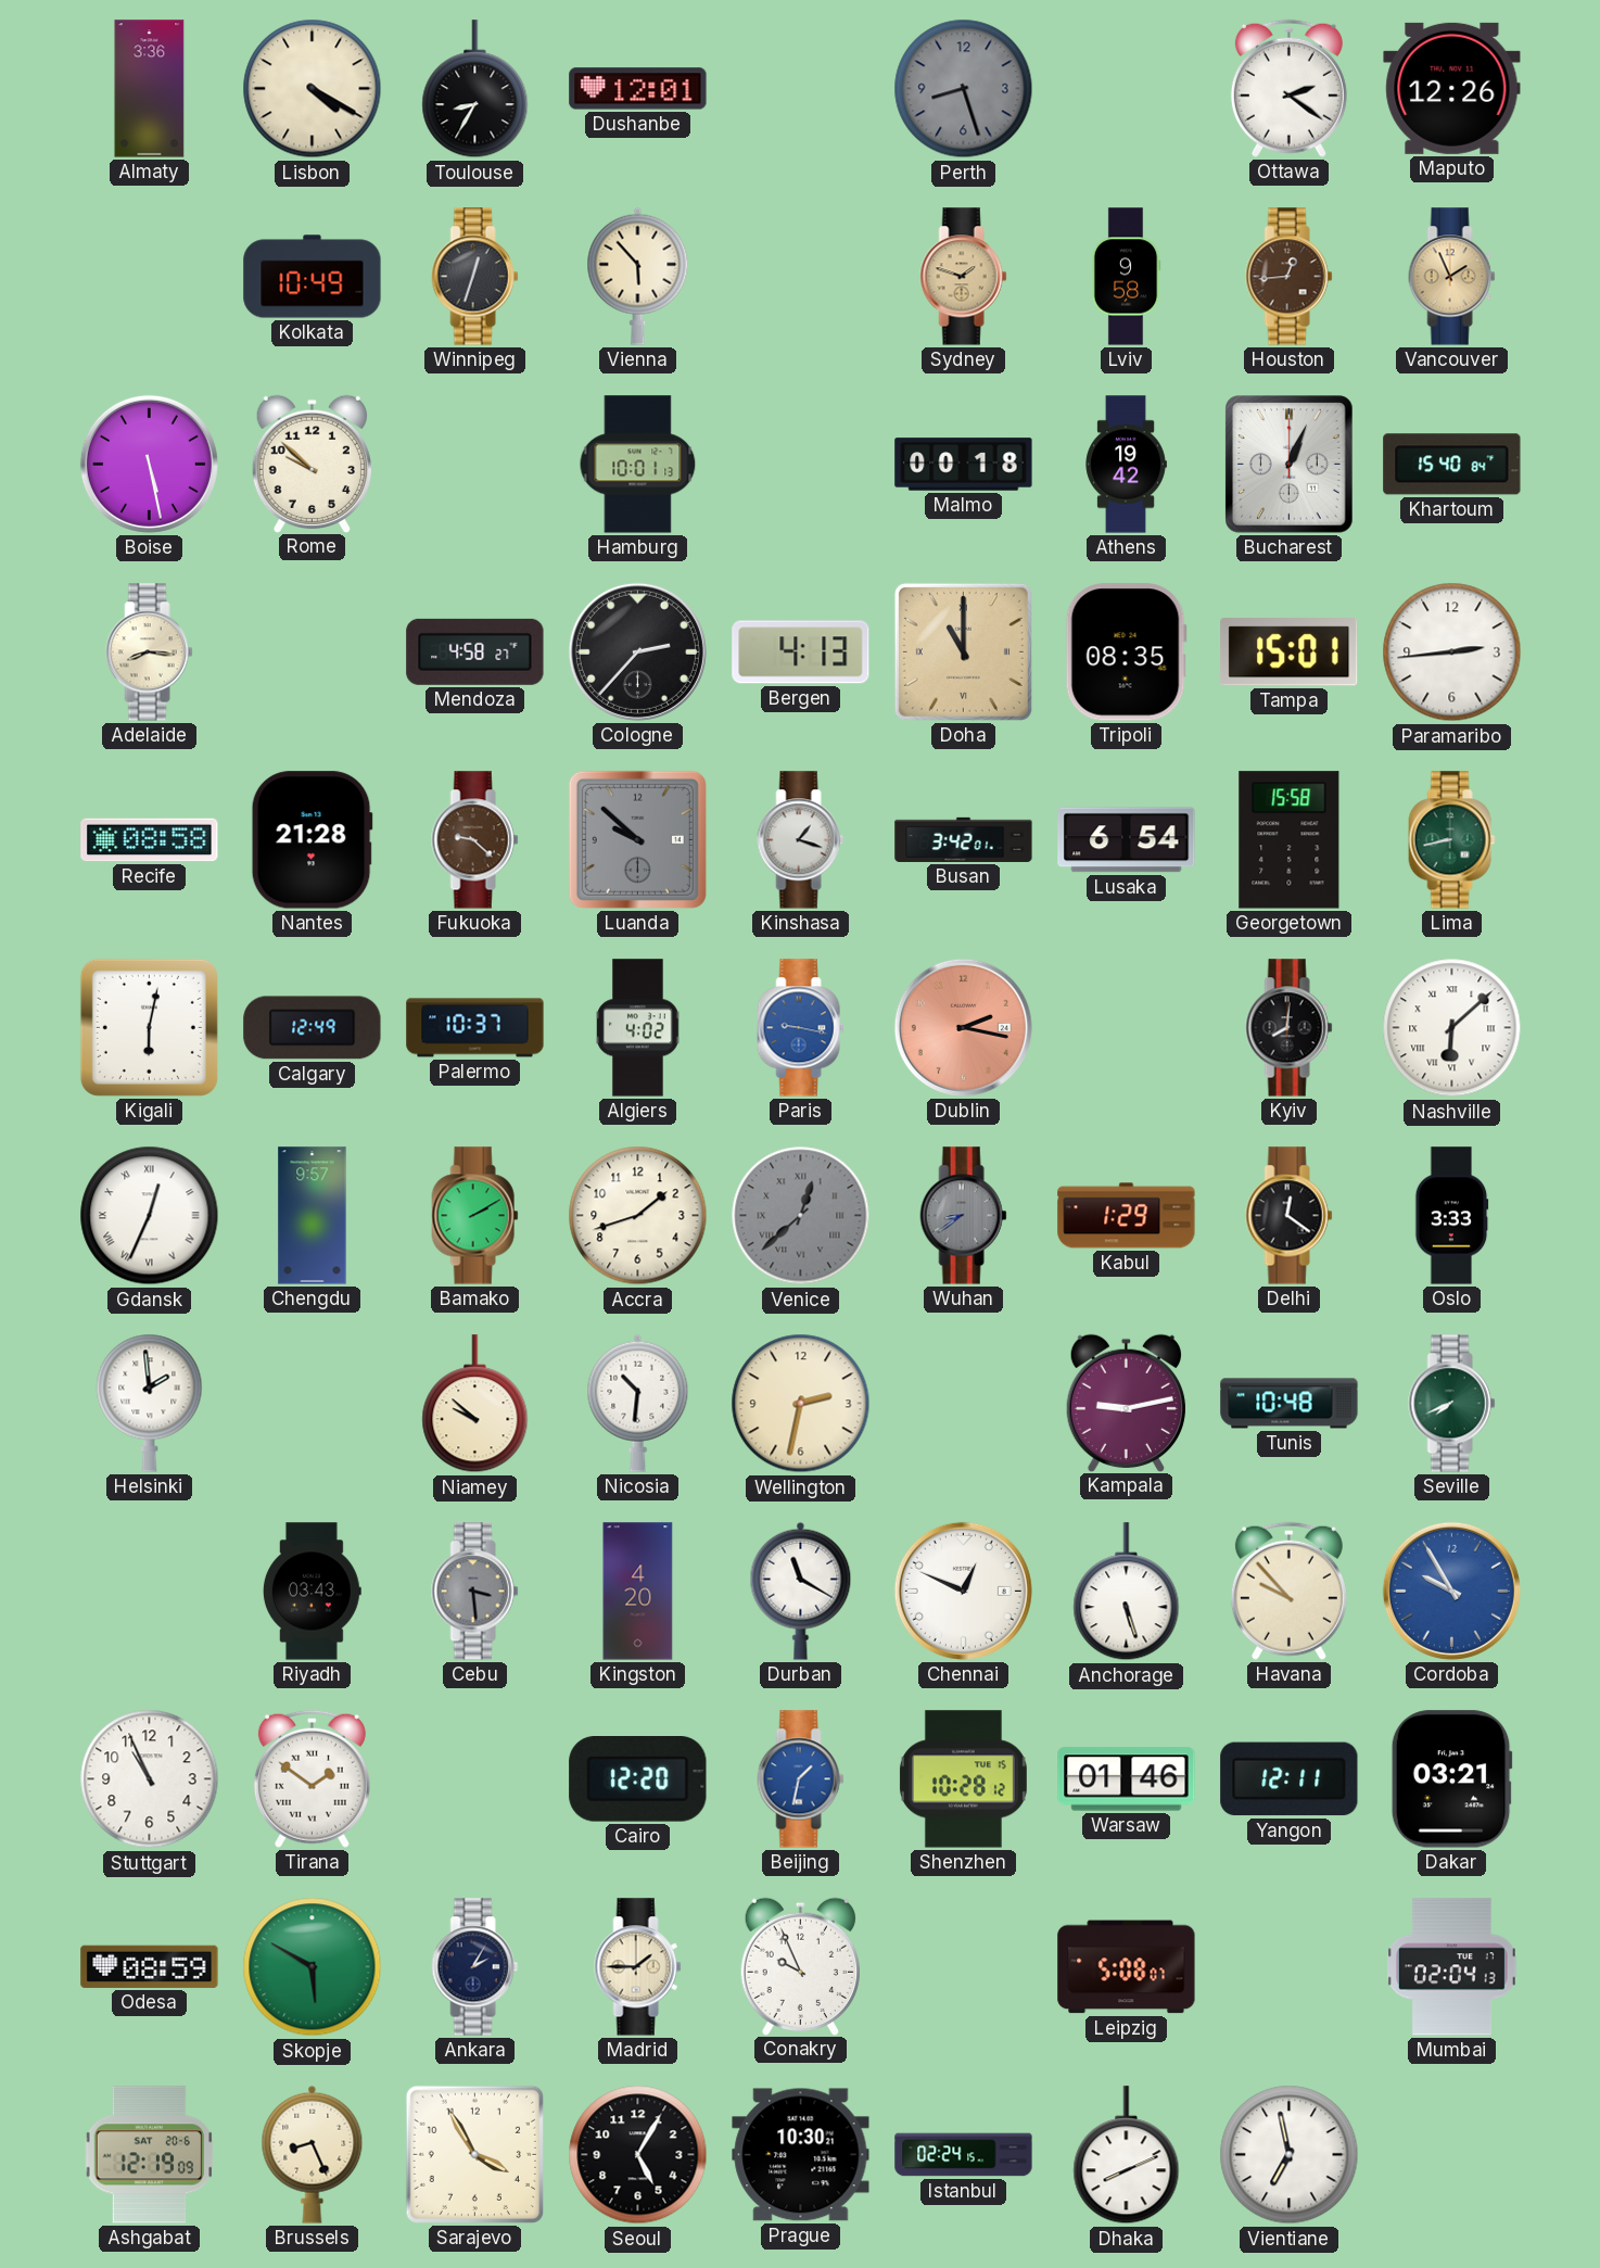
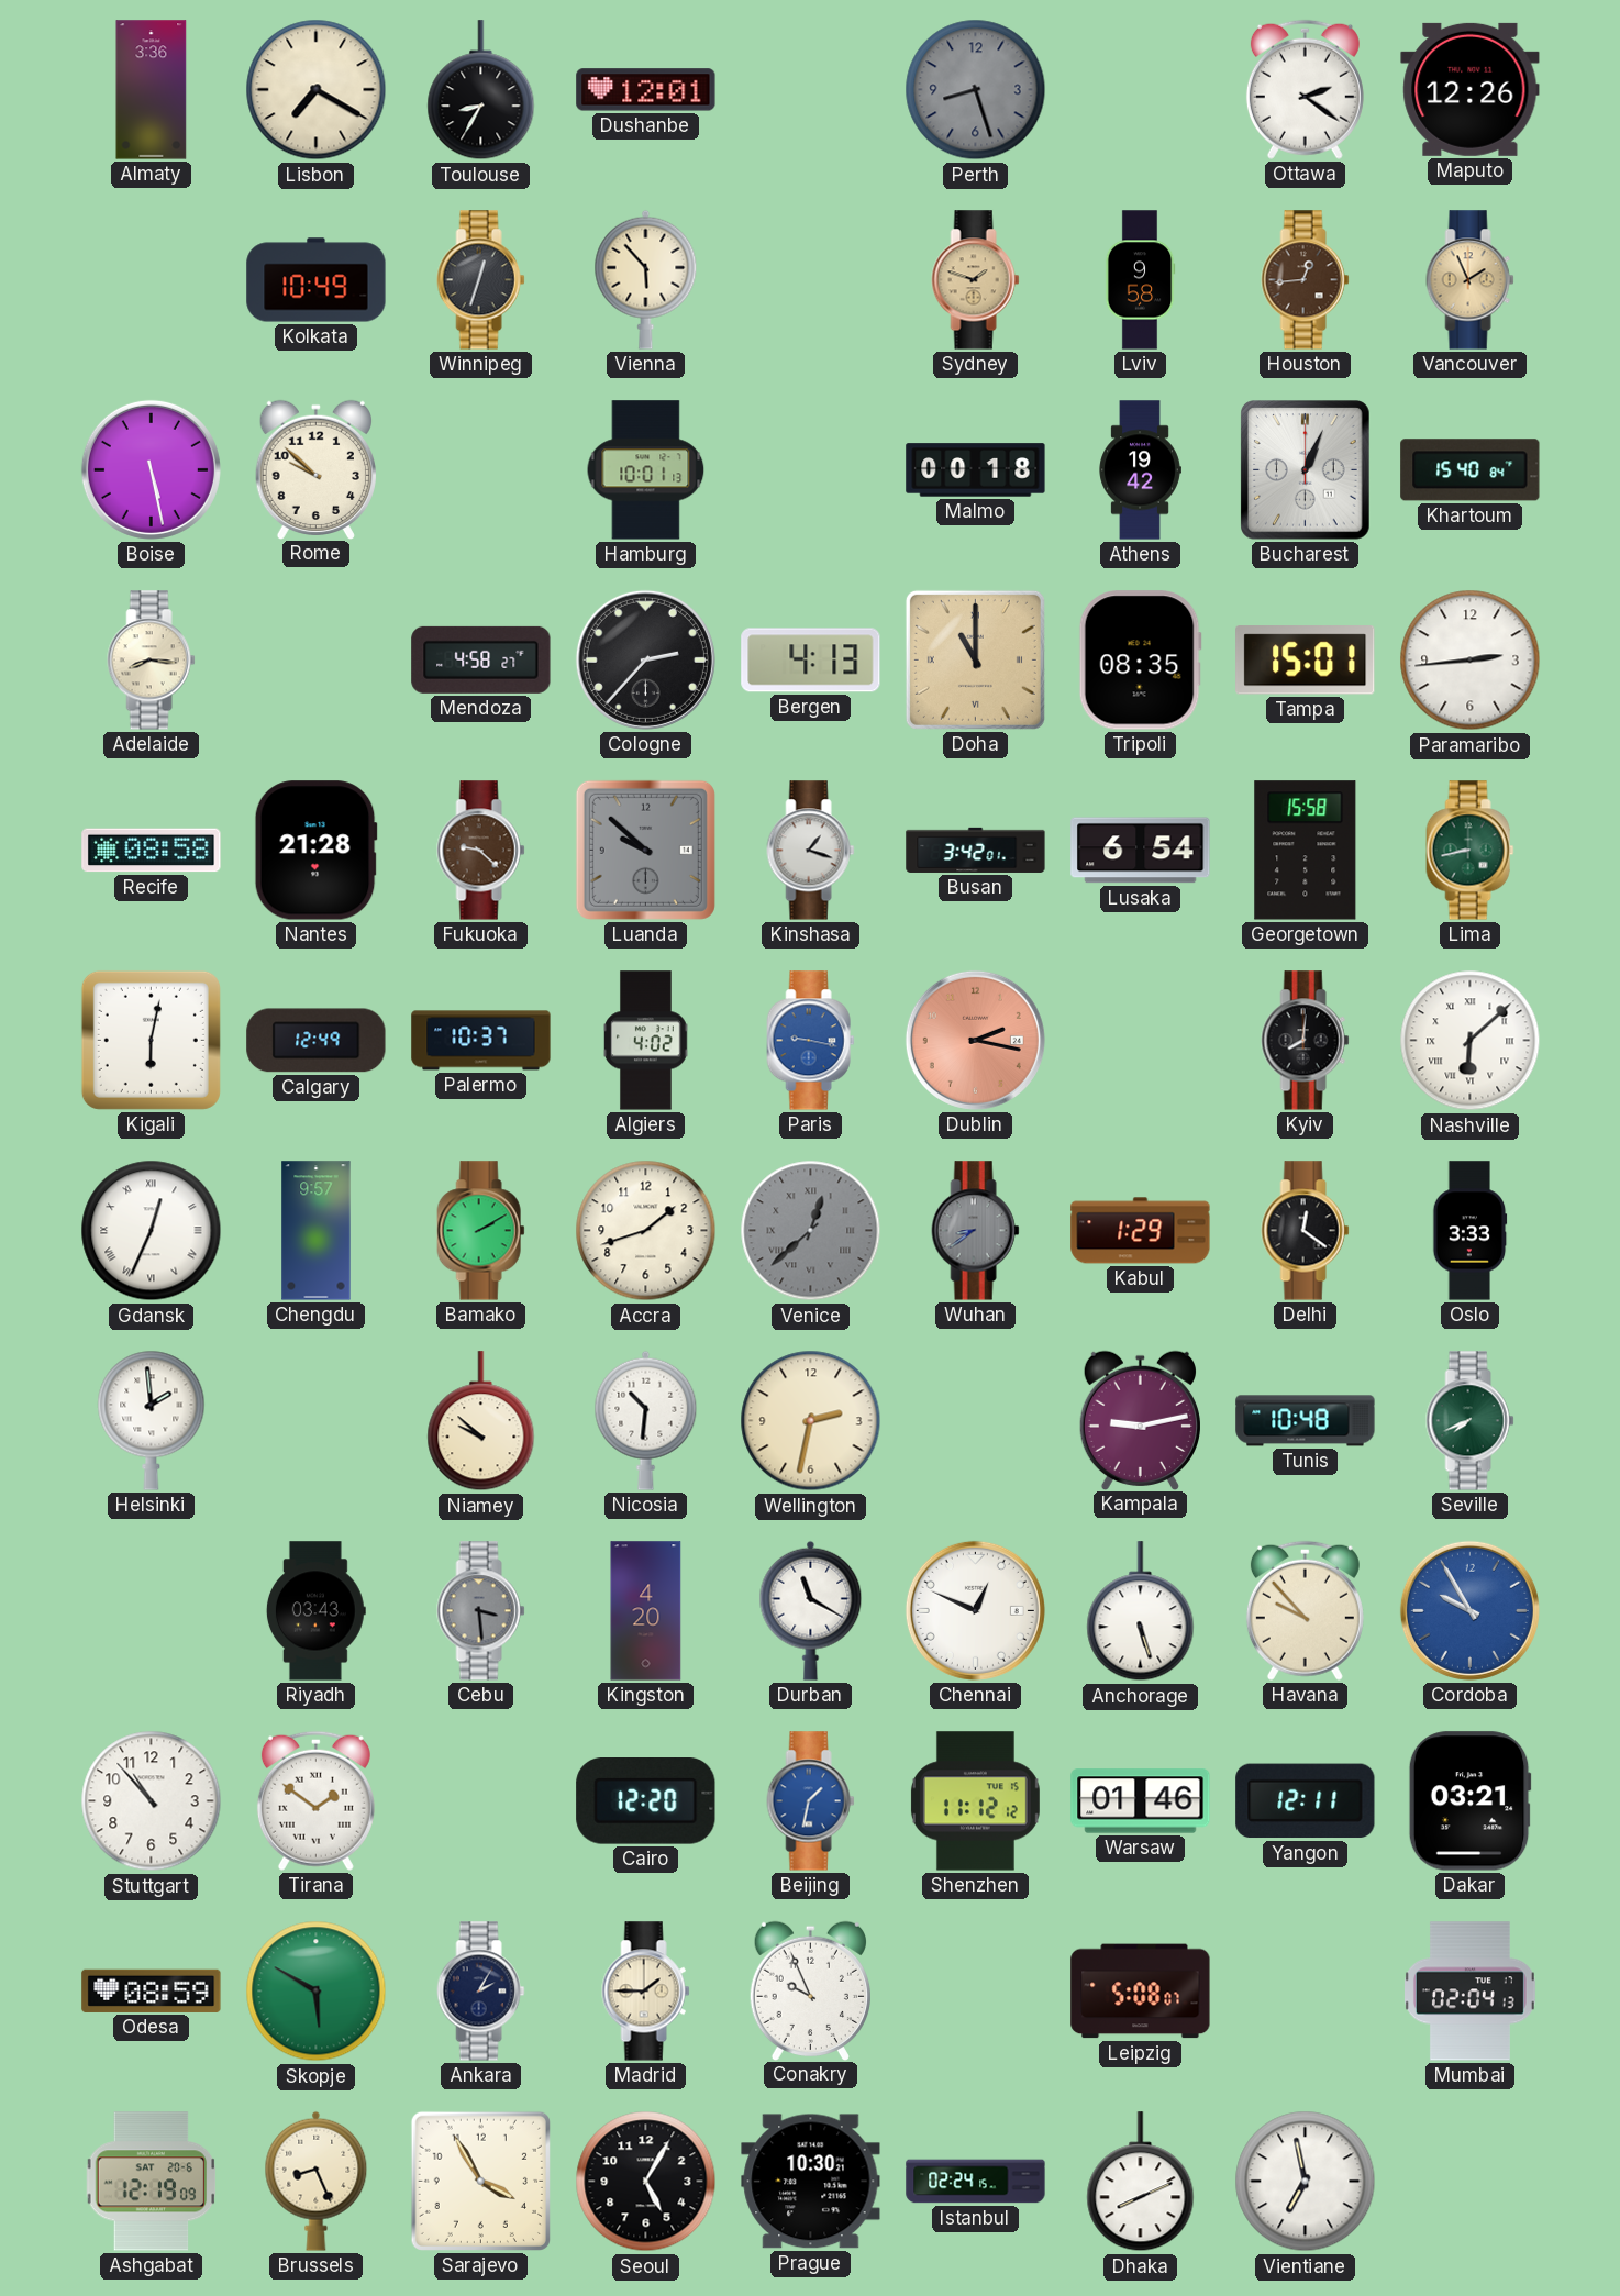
Lisbon: 4:20 -> 7:20
Stuttgart: 10:56 -> 10:53
Shenzhen: 10:28 -> 11:12
